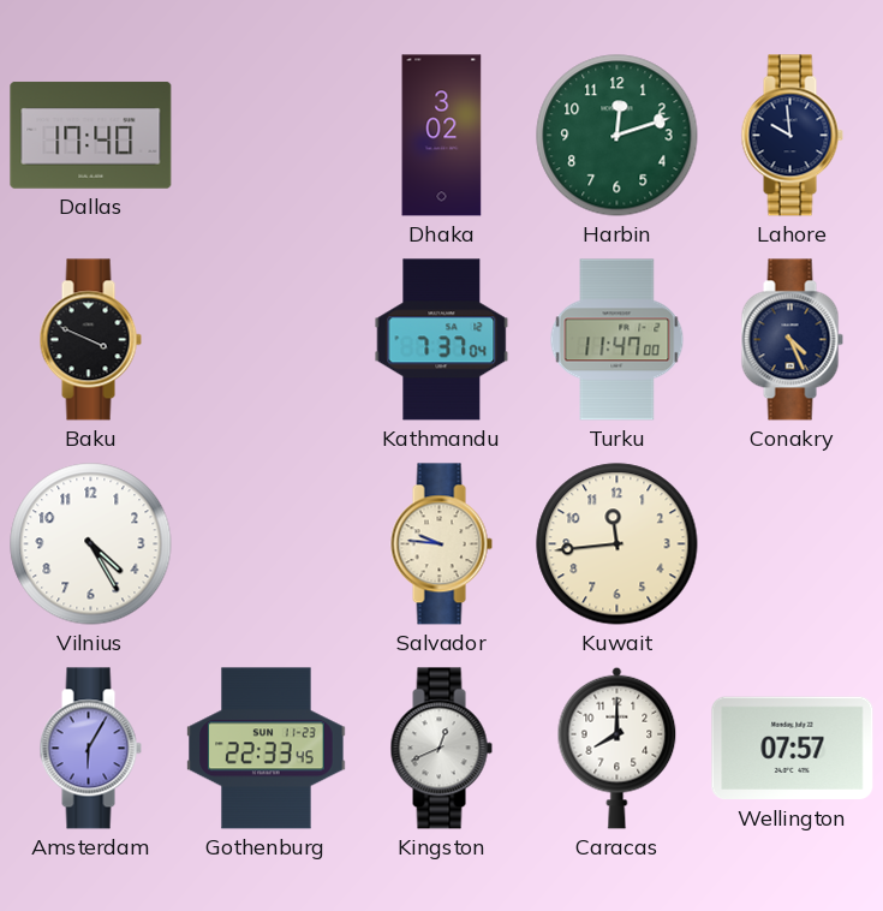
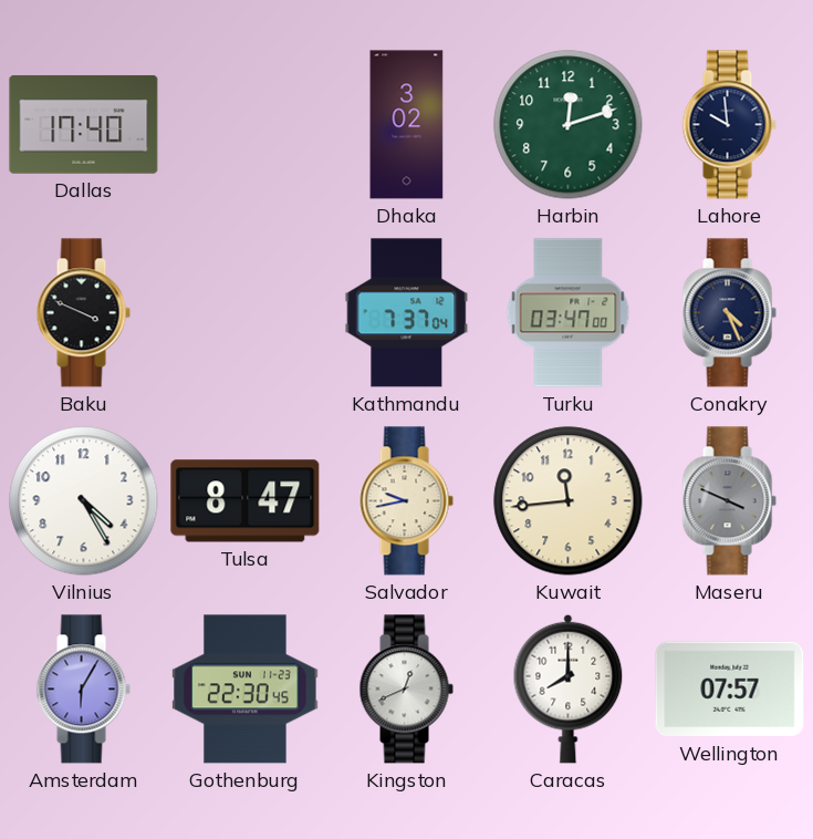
Turku: 11:47 -> 03:47
Tulsa: none -> 8:47
Salvador: 9:46 -> 9:43
Maseru: none -> 3:49
Gothenburg: 22:33 -> 22:30
